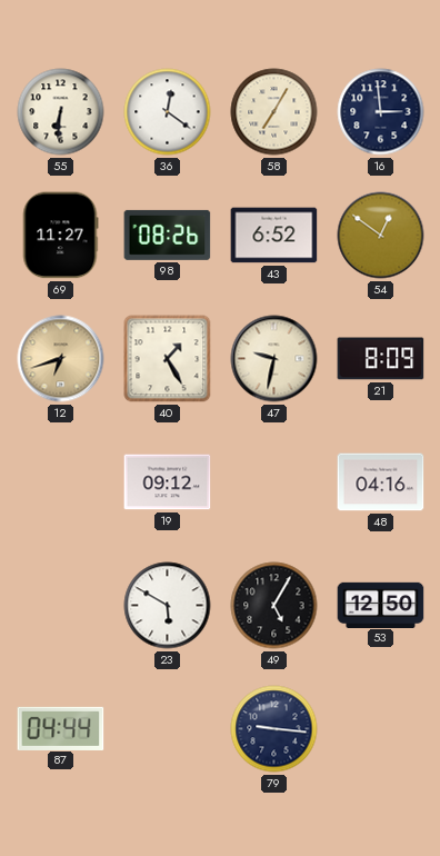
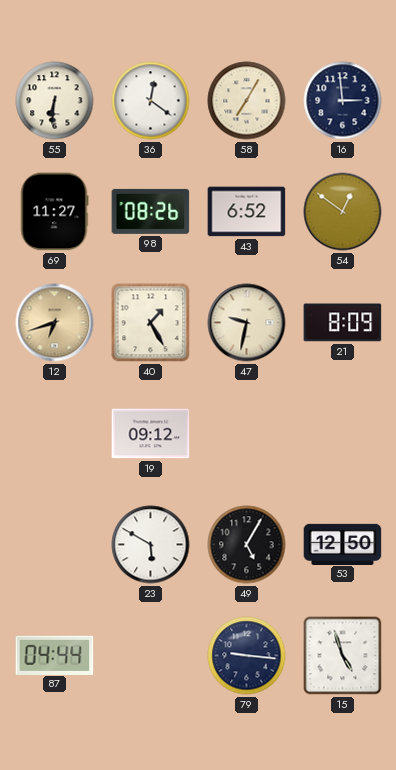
48: 04:16 -> none
15: none -> 4:57
